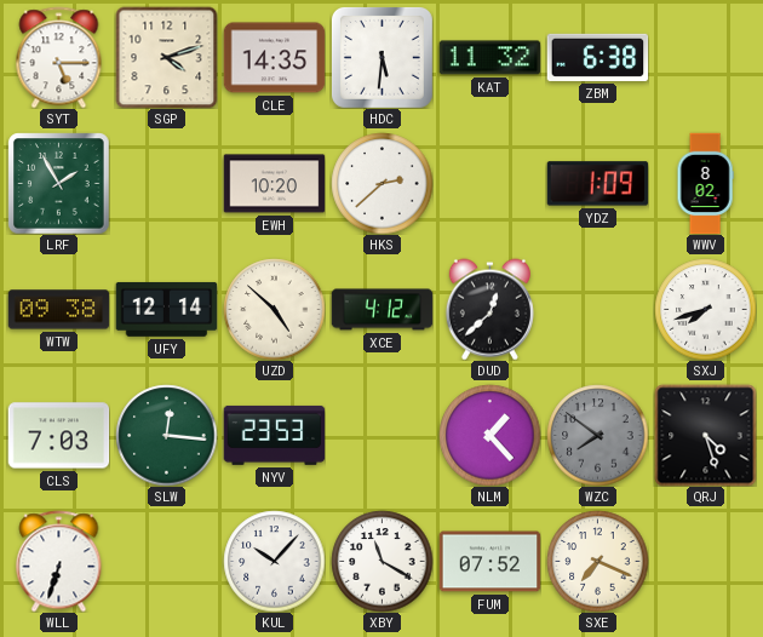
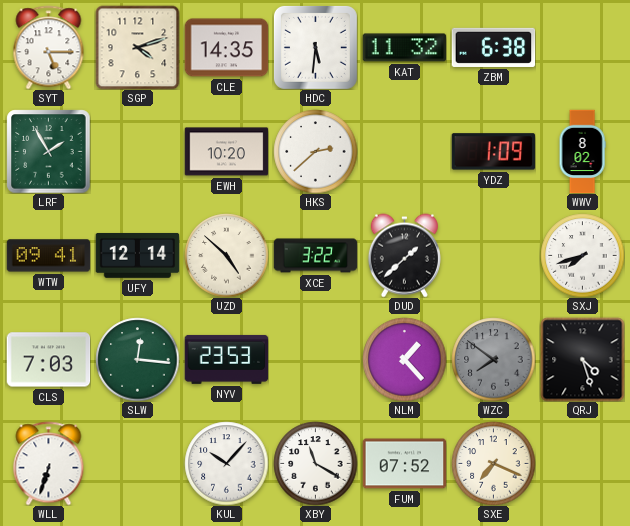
WTW: 09:38 -> 09:41
XCE: 4:12 -> 3:22
DUD: 12:38 -> 1:38
